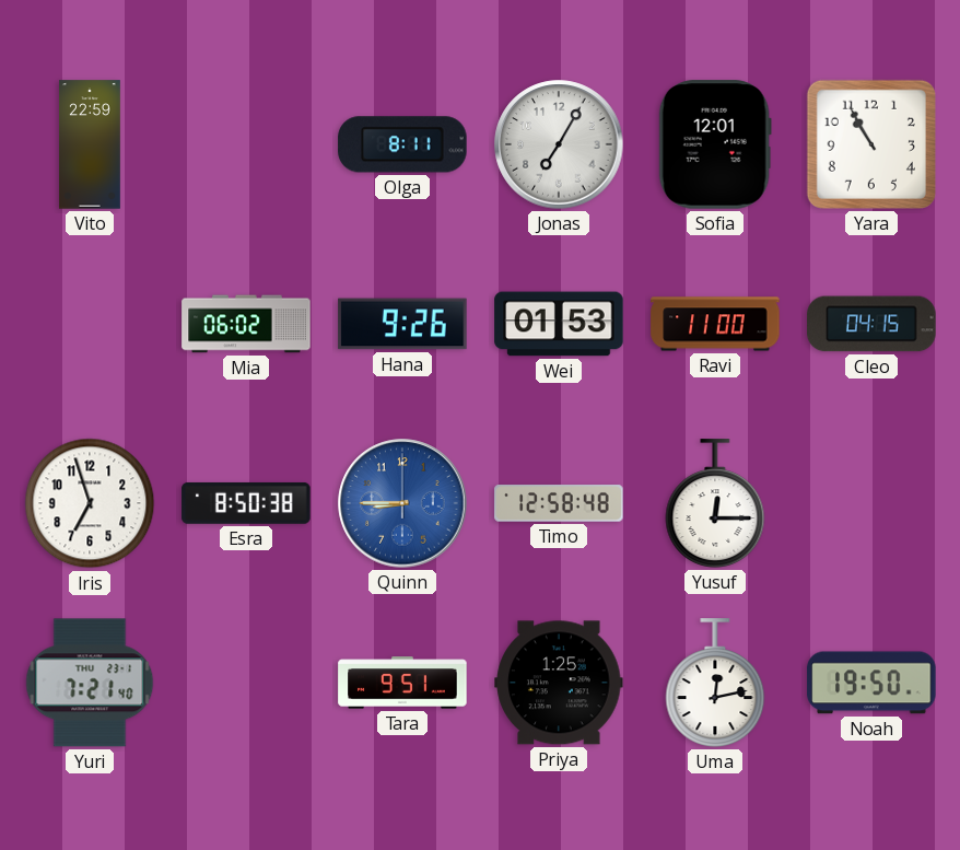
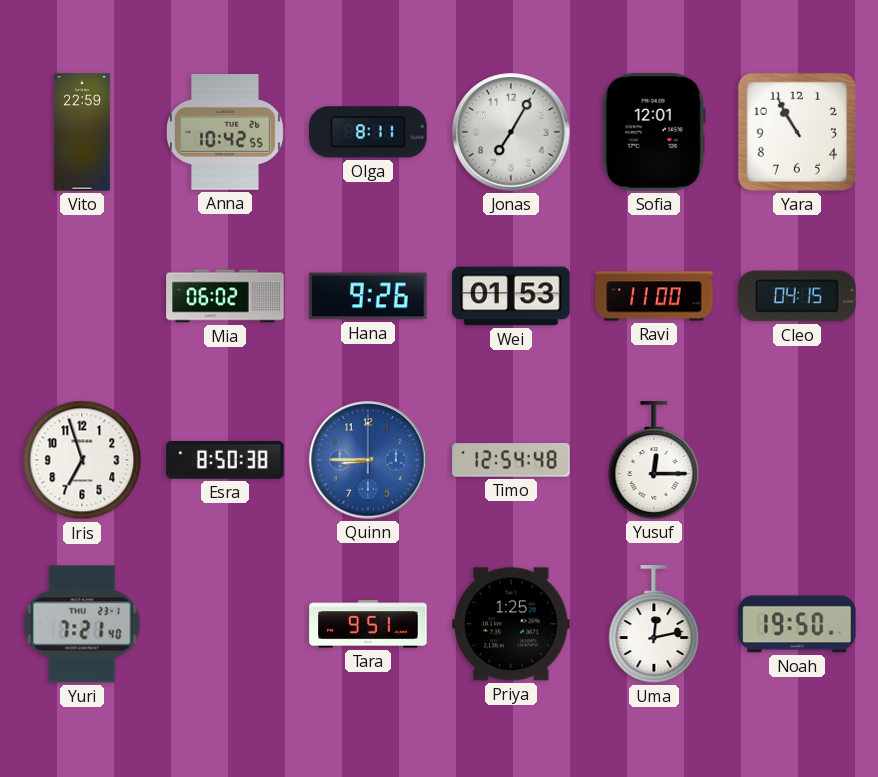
Anna: none -> 10:42
Timo: 12:58 -> 12:54
